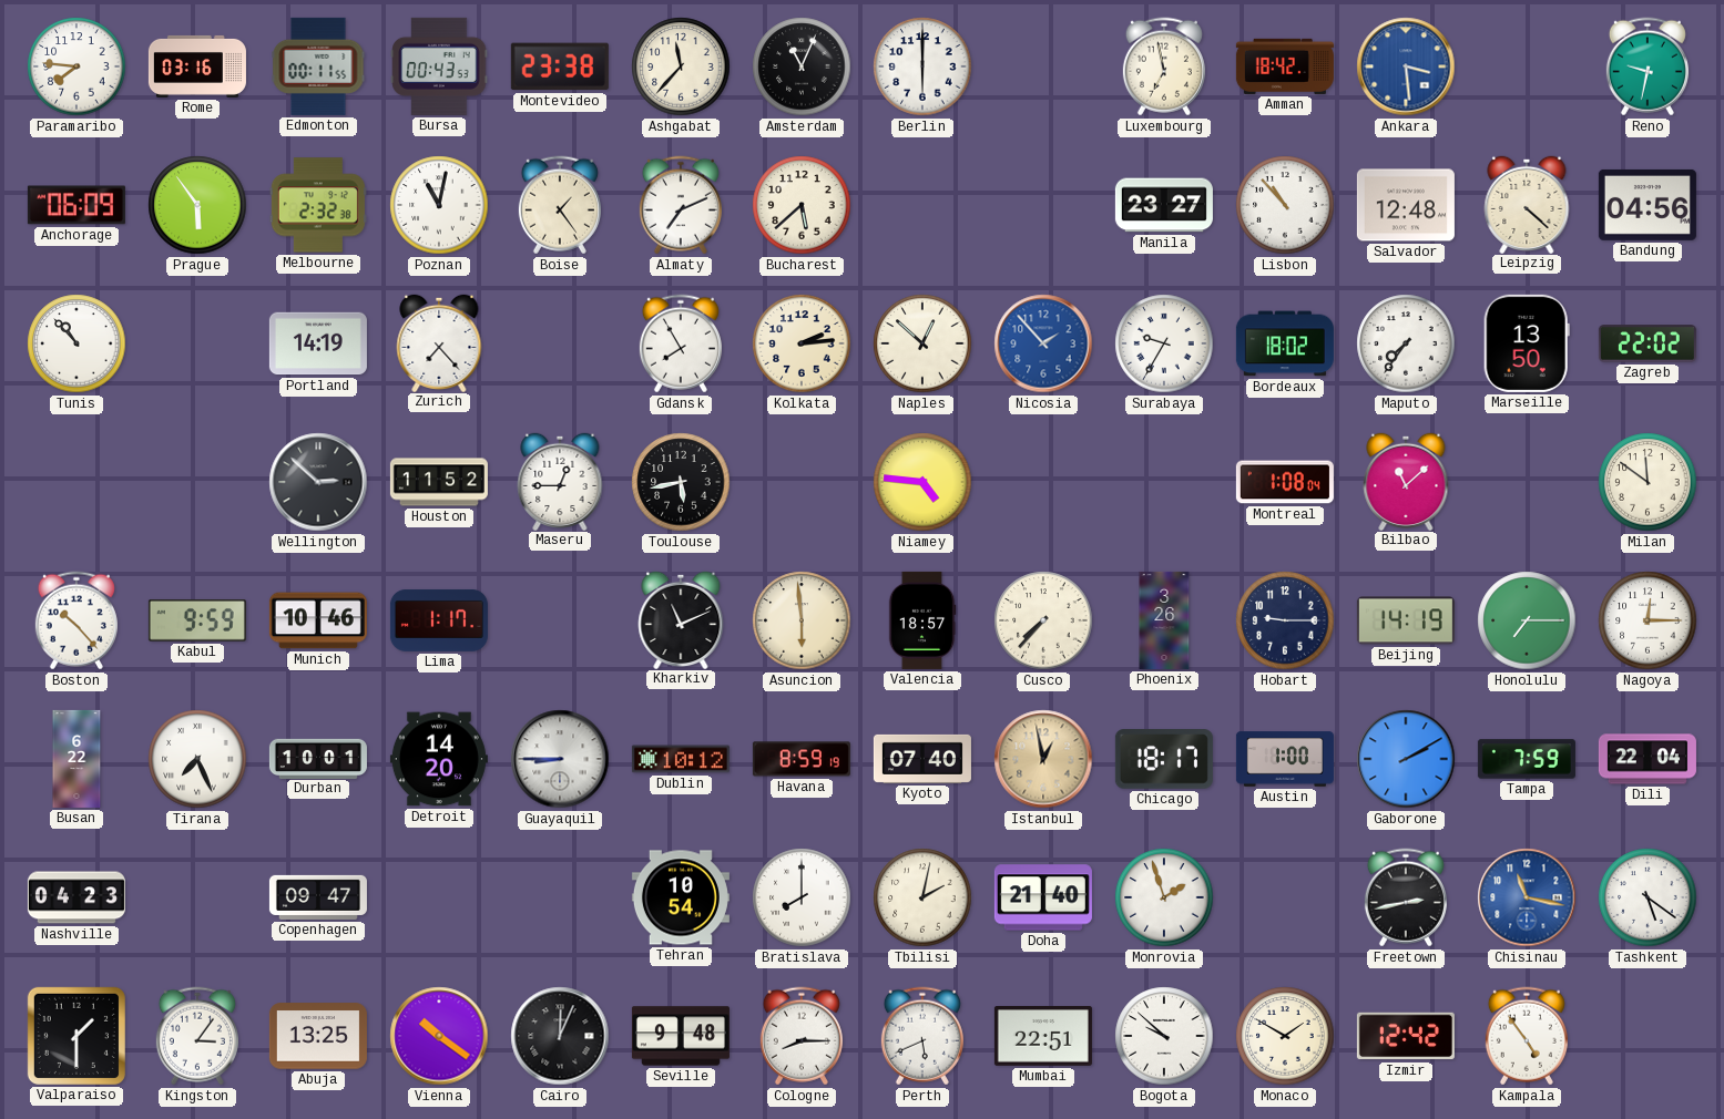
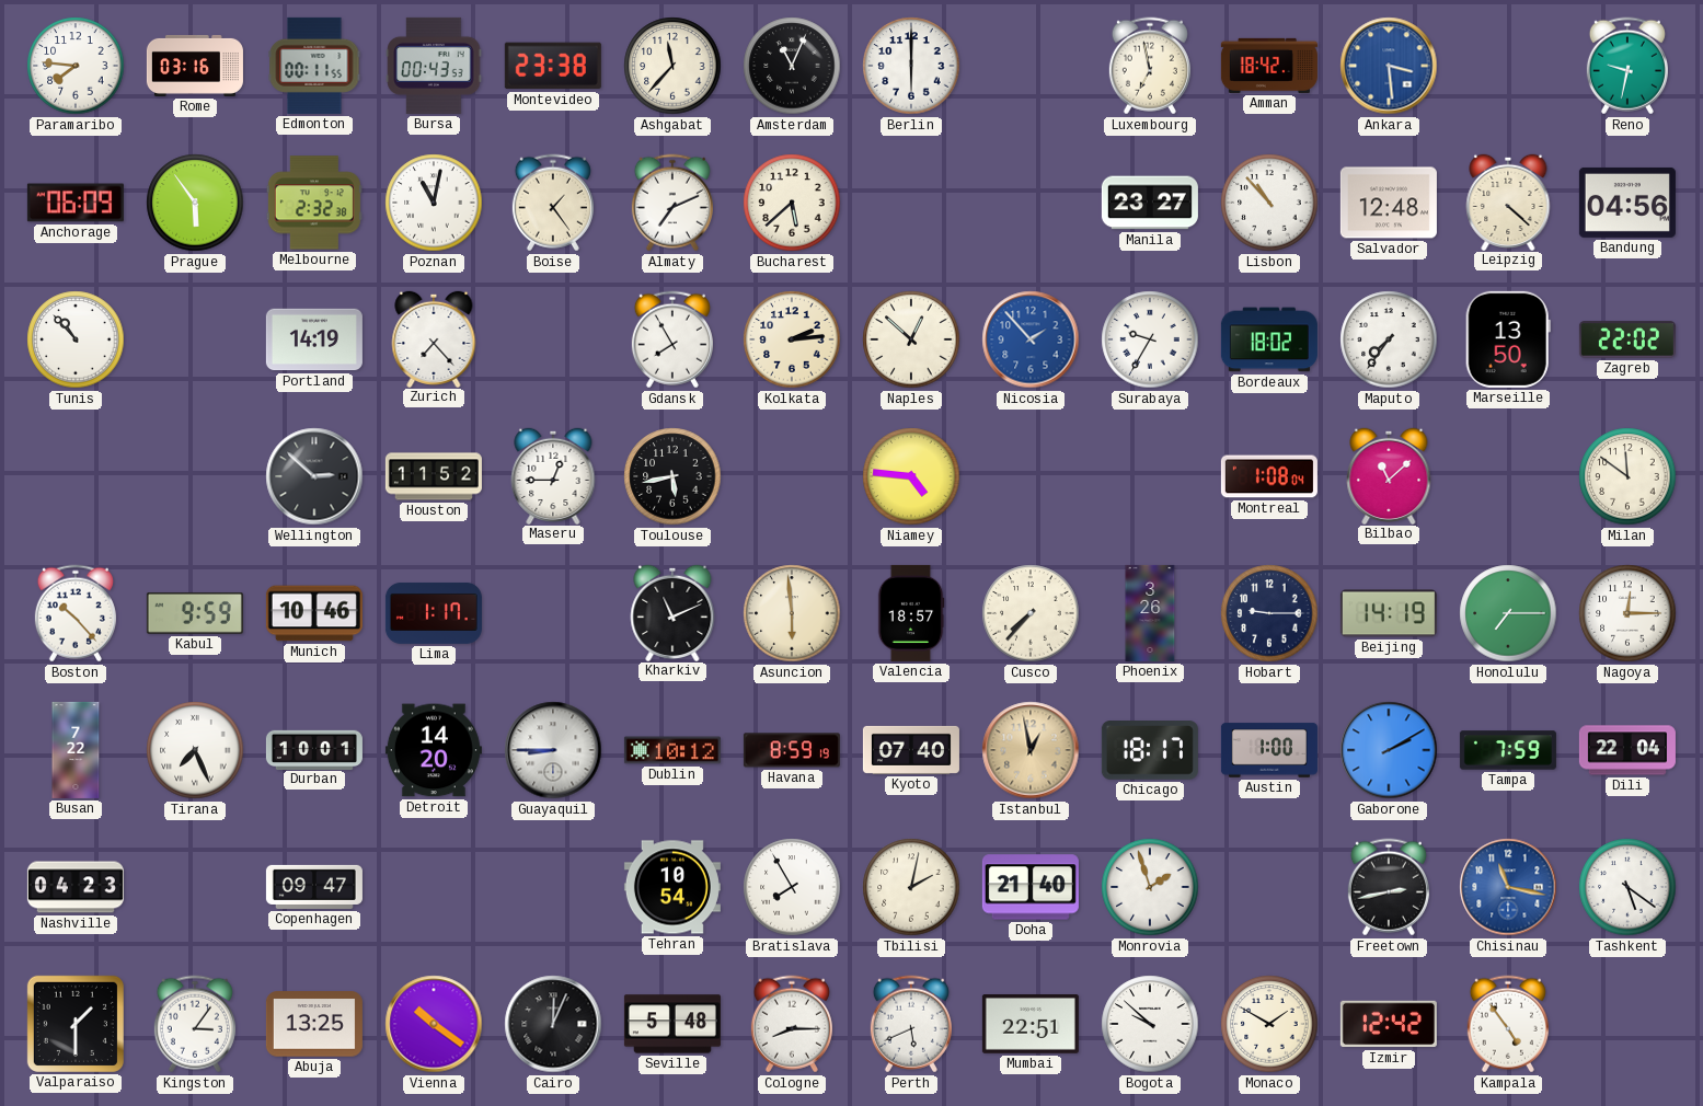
Busan: 6:22 -> 7:22
Bratislava: 8:00 -> 7:55
Seville: 9:48 -> 5:48
